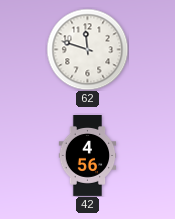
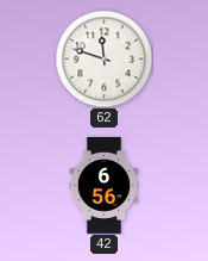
42: 4:56 -> 6:56
